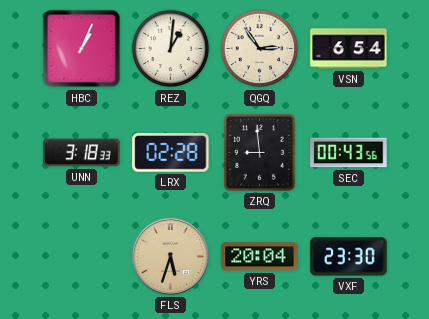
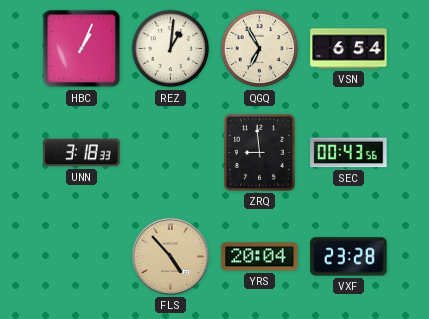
QGQ: 2:54 -> 6:55
LRX: 02:28 -> none
FLS: 5:33 -> 4:53
VXF: 23:30 -> 23:28
